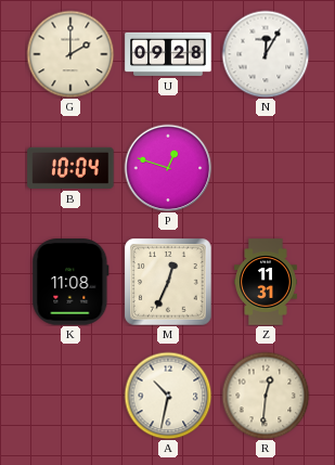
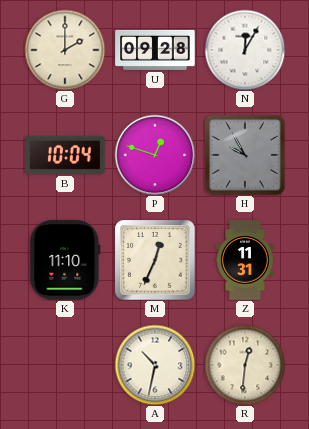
H: none -> 9:55
K: 11:08 -> 11:10
